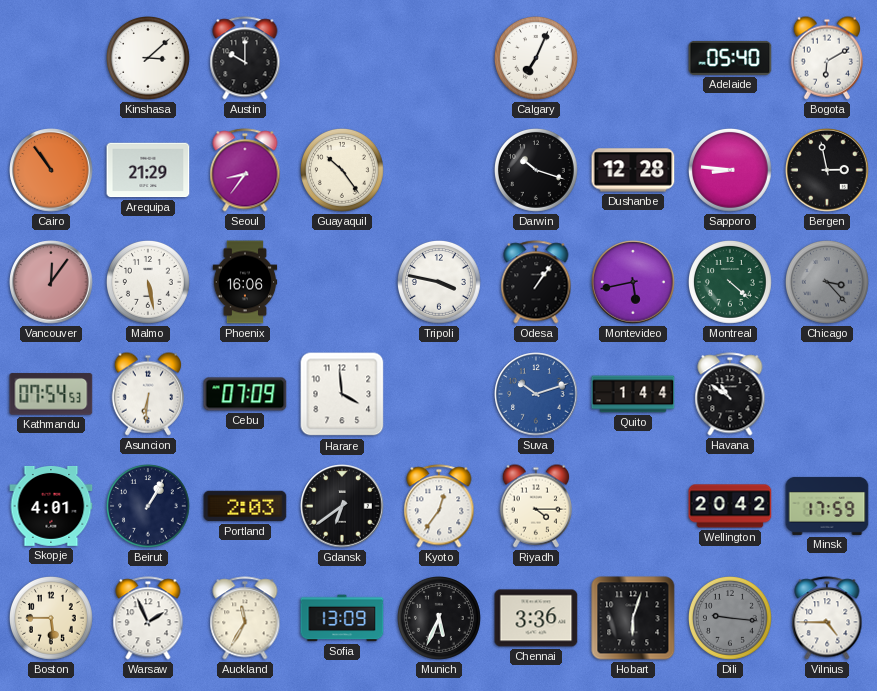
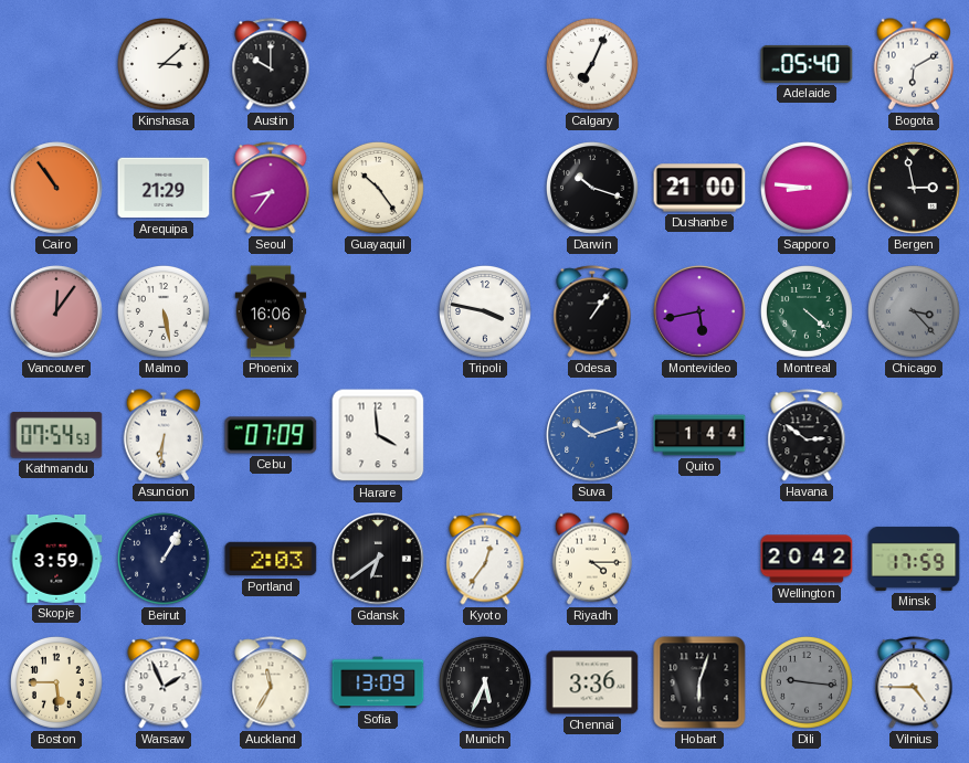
Dushanbe: 12:28 -> 21:00
Havana: 10:51 -> 2:51
Skopje: 4:01 -> 3:59
